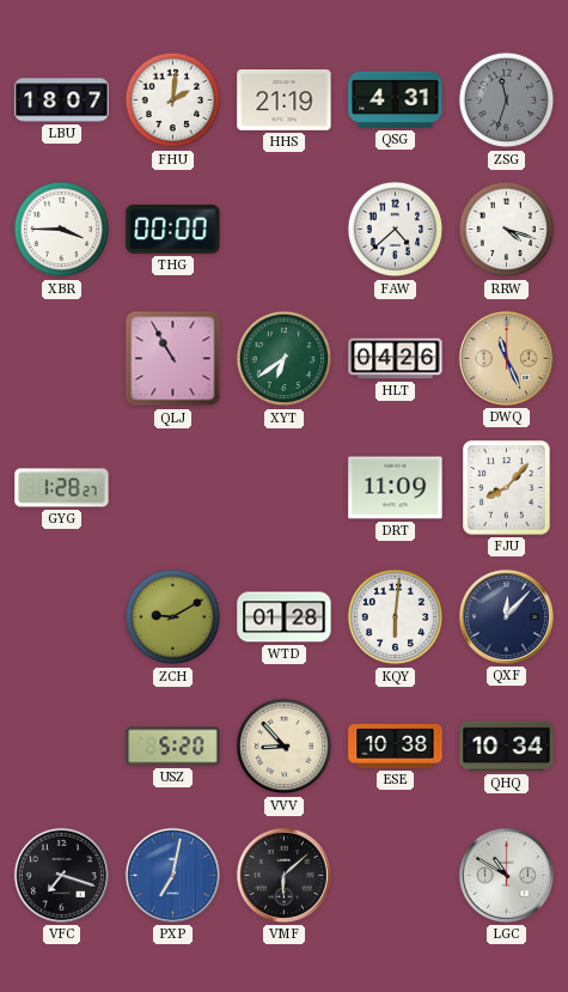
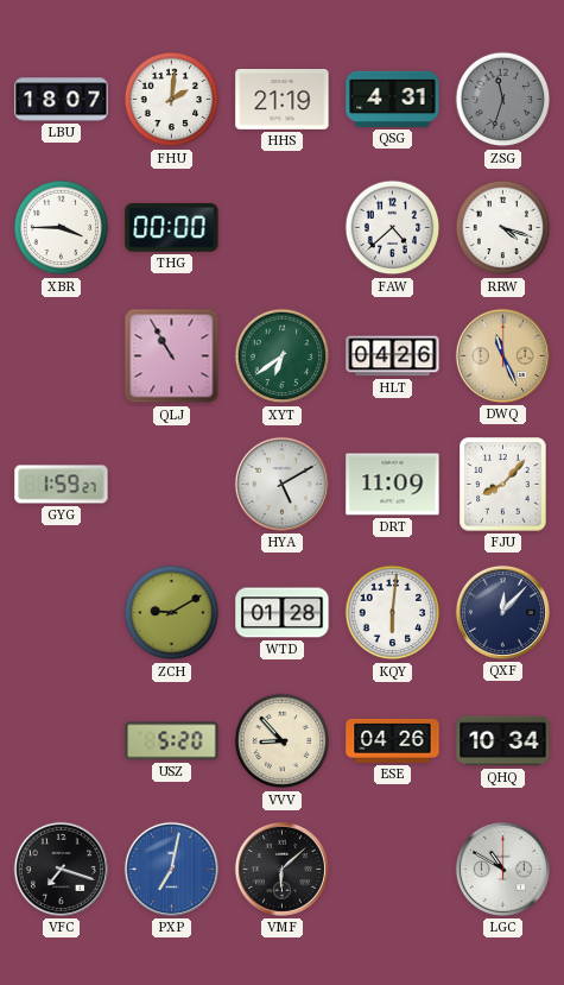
GYG: 1:28 -> 1:59
HYA: none -> 5:10
ESE: 10:38 -> 04:26
